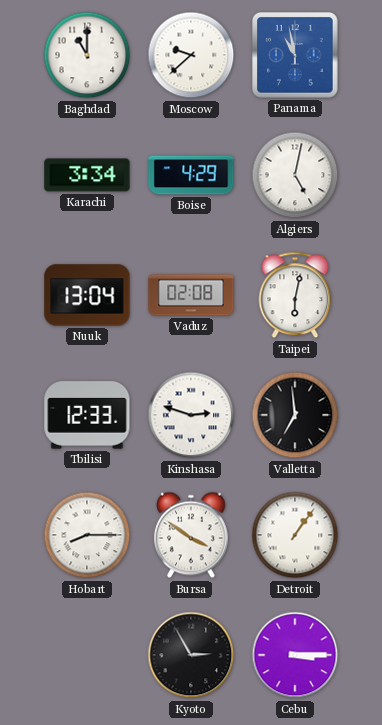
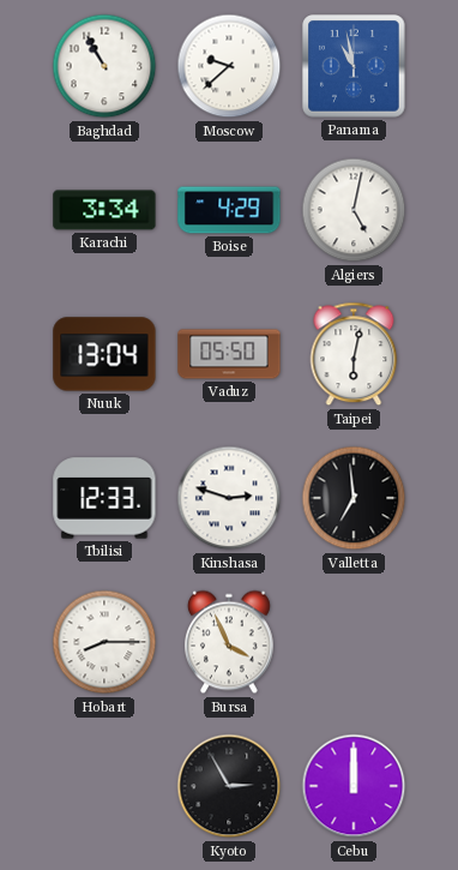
Baghdad: 11:00 -> 10:55
Vaduz: 02:08 -> 05:50
Bursa: 3:51 -> 3:56
Detroit: 1:06 -> none
Cebu: 3:15 -> 12:00
